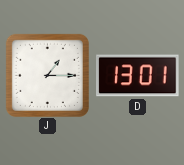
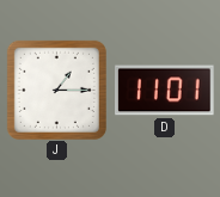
D: 13:01 -> 11:01
